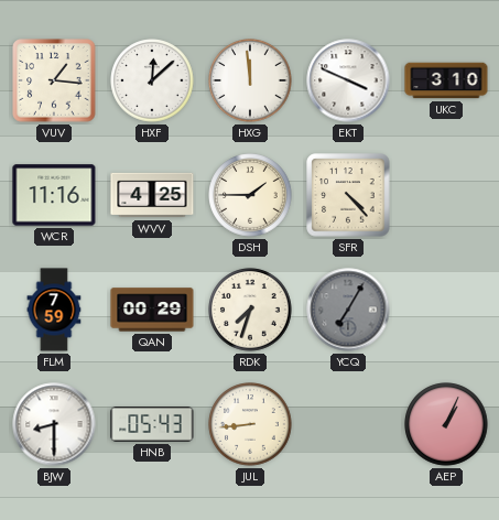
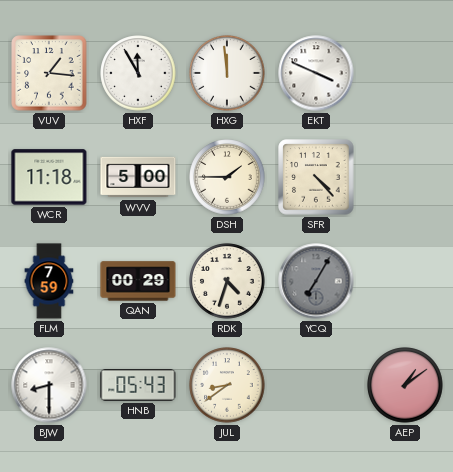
HXF: 12:08 -> 11:55
UKC: 3:10 -> none
WCR: 11:16 -> 11:18
WVV: 4:25 -> 5:00
RDK: 7:33 -> 4:33
JUL: 8:44 -> 8:39
AEP: 1:04 -> 1:09
